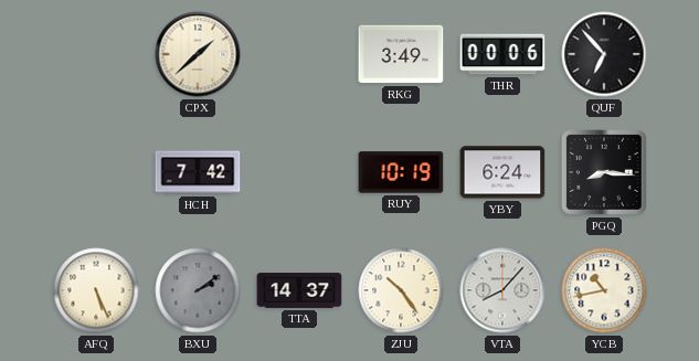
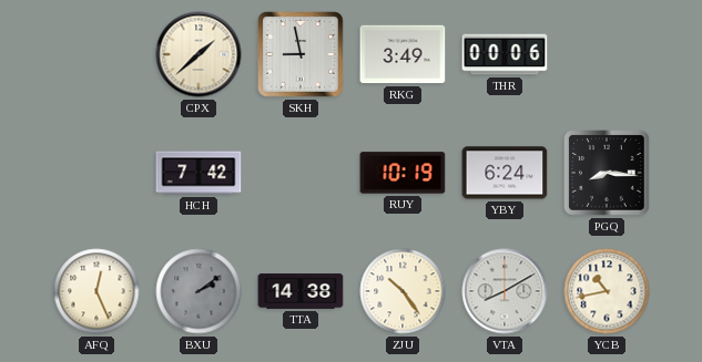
SKH: none -> 8:58
QUF: 6:53 -> none
AFQ: 5:26 -> 12:26
TTA: 14:37 -> 14:38
VTA: 8:07 -> 8:10
